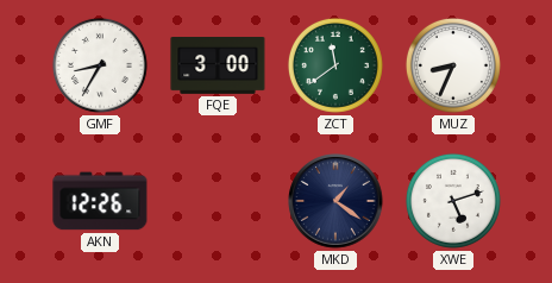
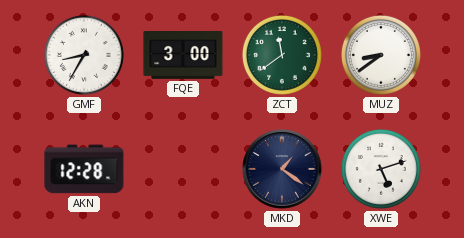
MUZ: 8:34 -> 8:39
AKN: 12:26 -> 12:28
